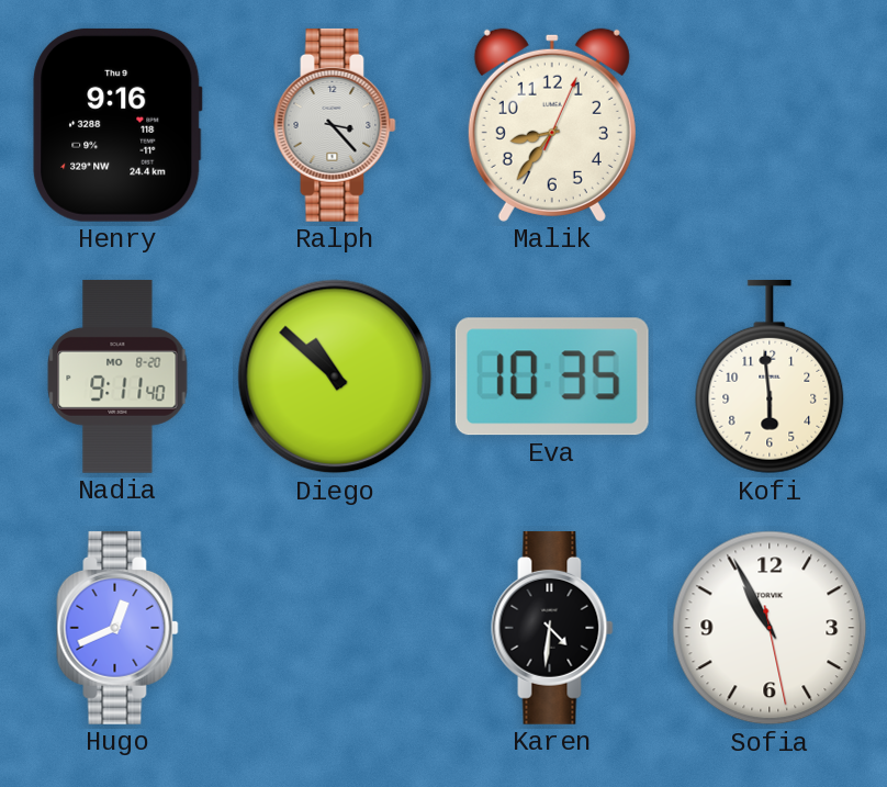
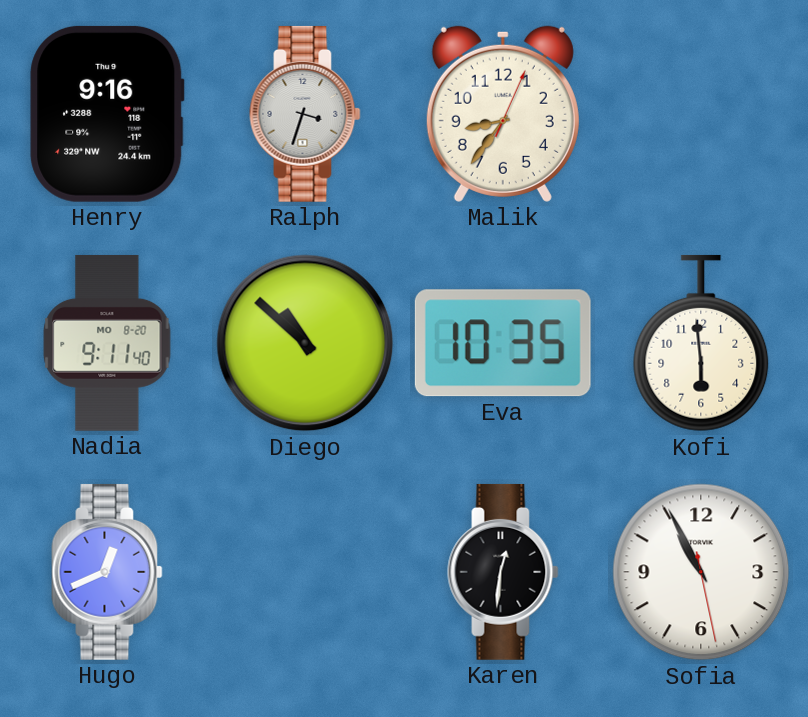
Ralph: 3:23 -> 3:33
Karen: 4:31 -> 12:31
